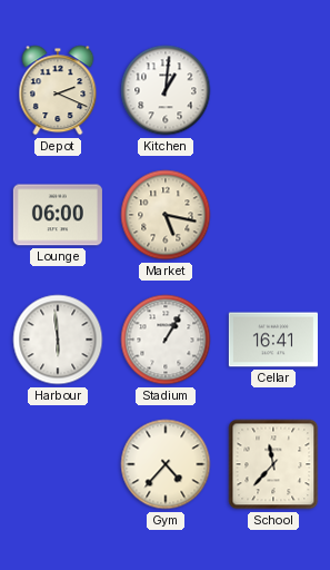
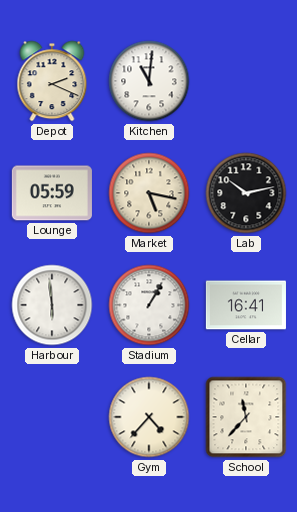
Kitchen: 1:01 -> 11:01
Lounge: 06:00 -> 05:59
Lab: none -> 10:13
